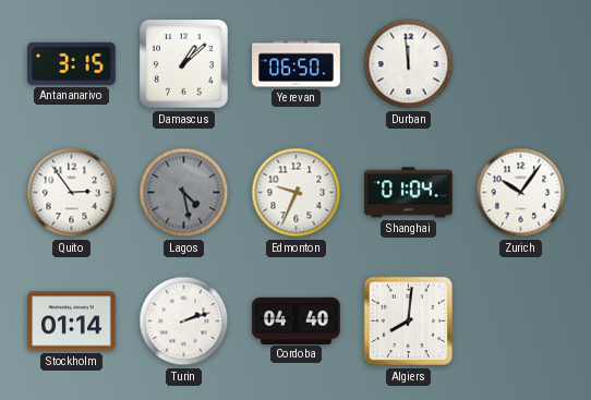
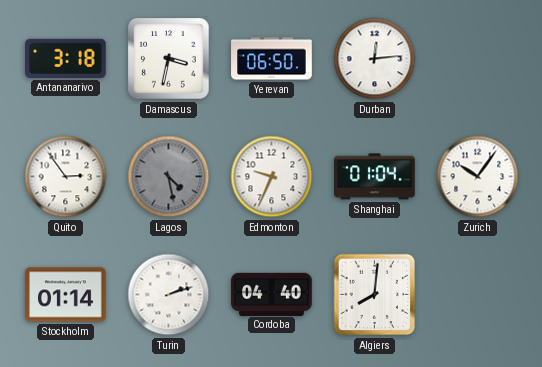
Antananarivo: 3:15 -> 3:18
Damascus: 1:08 -> 3:32
Durban: 11:59 -> 12:14
